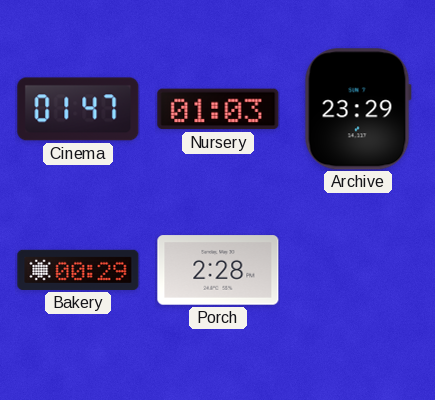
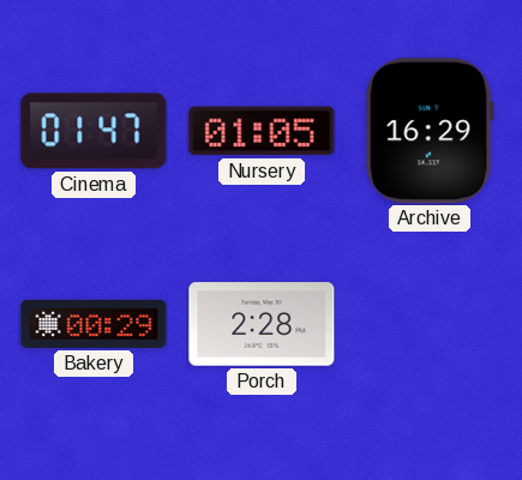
Nursery: 01:03 -> 01:05
Archive: 23:29 -> 16:29
